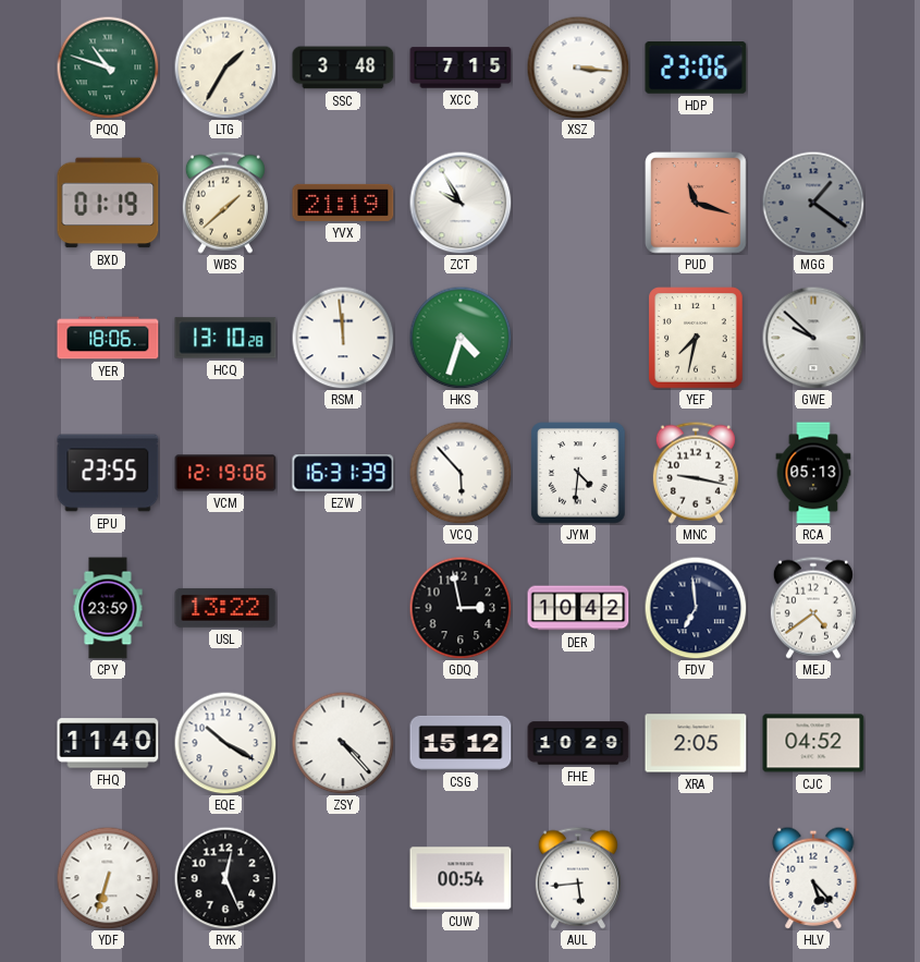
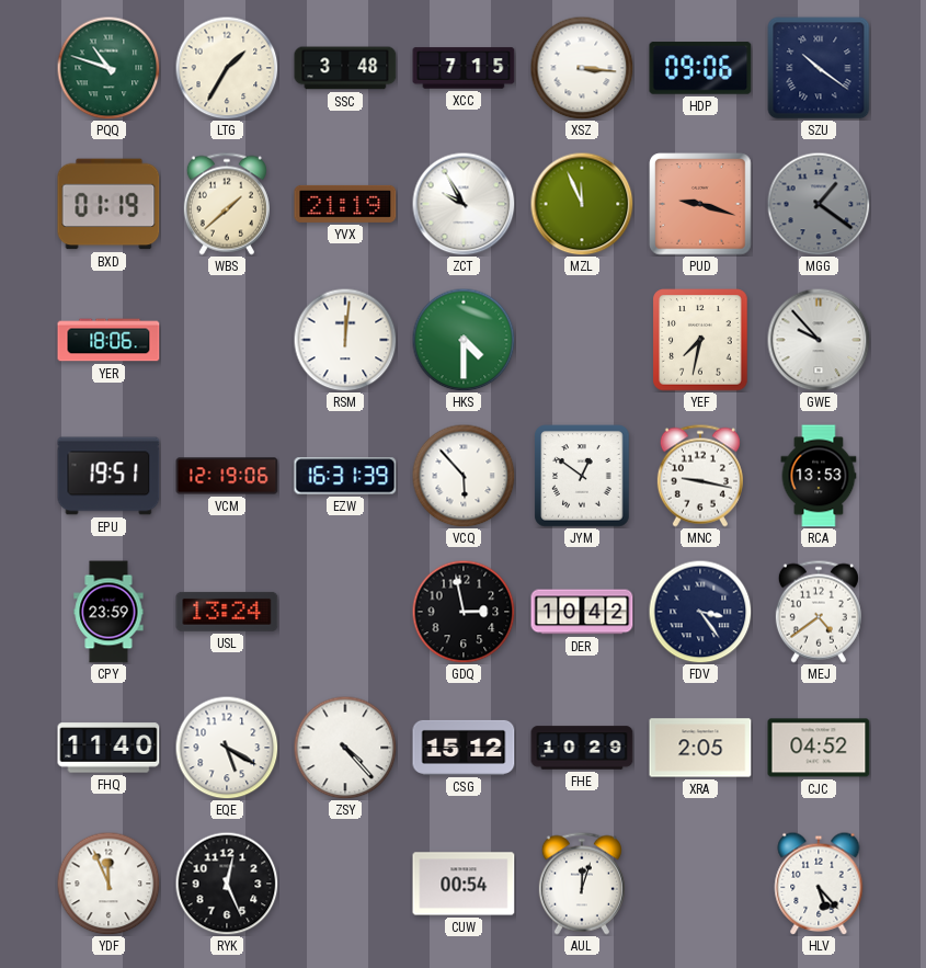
HDP: 23:06 -> 09:06
SZU: none -> 10:21
MZL: none -> 11:56
PUD: 11:18 -> 9:18
HCQ: 13:10 -> none
RSM: 11:59 -> 12:01
HKS: 4:33 -> 4:30
GWE: 9:52 -> 9:53
EPU: 23:55 -> 19:51
JYM: 4:31 -> 12:51
RCA: 05:13 -> 13:53
USL: 13:22 -> 13:24
FDV: 6:59 -> 3:24
EQE: 10:20 -> 5:20
YDF: 6:33 -> 11:56
AUL: 5:44 -> 12:03
